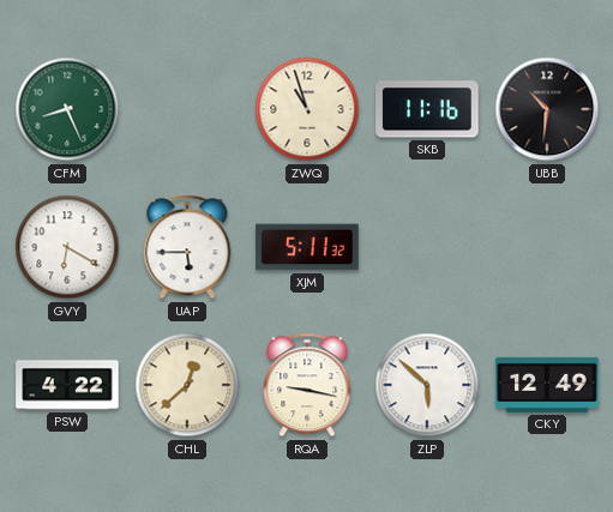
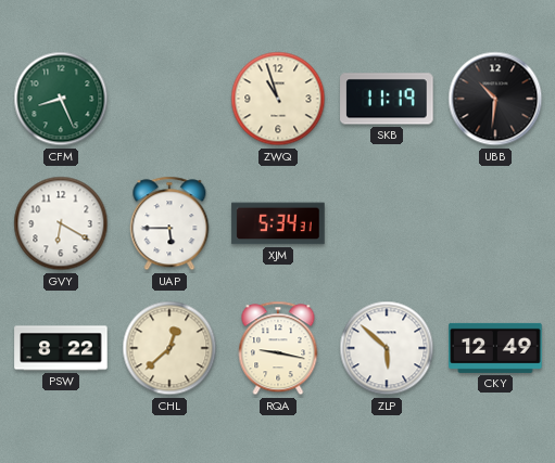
SKB: 11:16 -> 11:19
XJM: 5:11 -> 5:34
PSW: 4:22 -> 8:22
